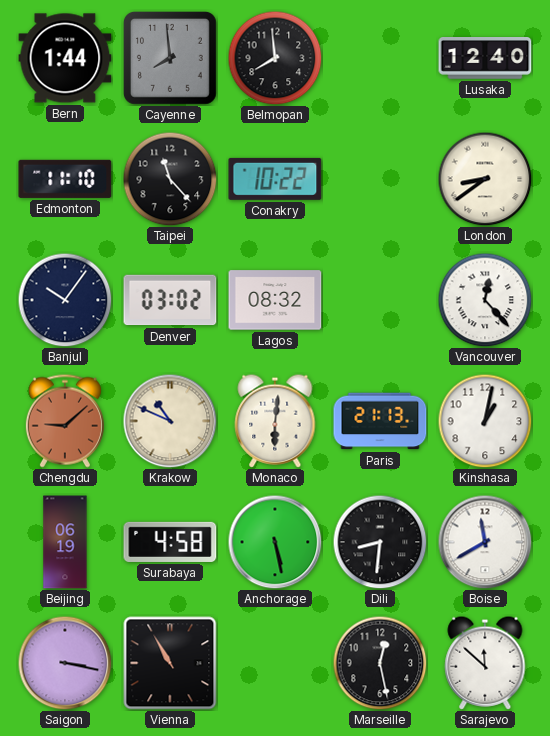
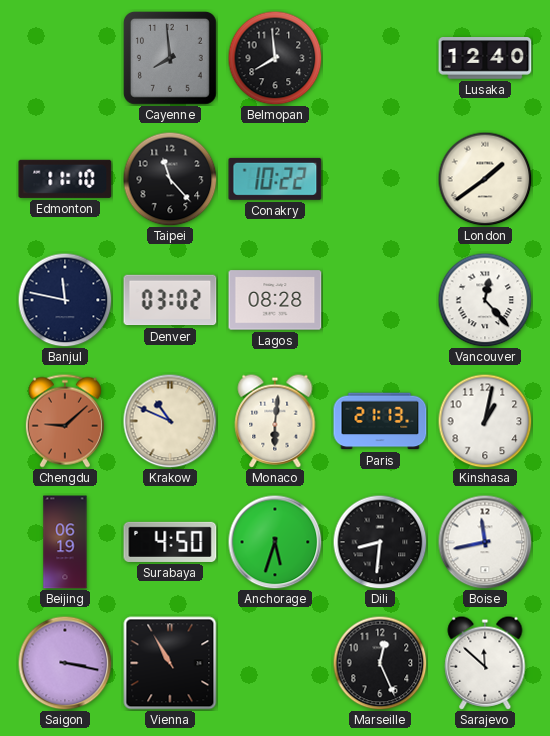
Bern: 1:44 -> none
London: 8:39 -> 1:39
Banjul: 10:06 -> 11:47
Lagos: 08:32 -> 08:28
Surabaya: 4:58 -> 4:50
Anchorage: 5:28 -> 5:33
Boise: 11:40 -> 11:43
Marseille: 12:28 -> 12:26
